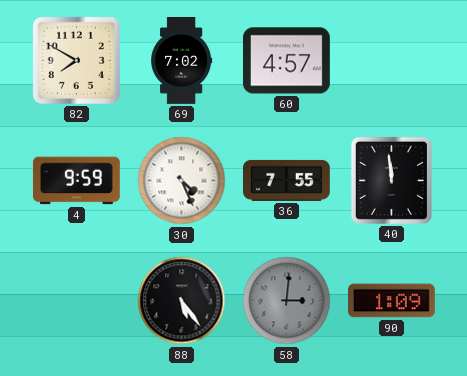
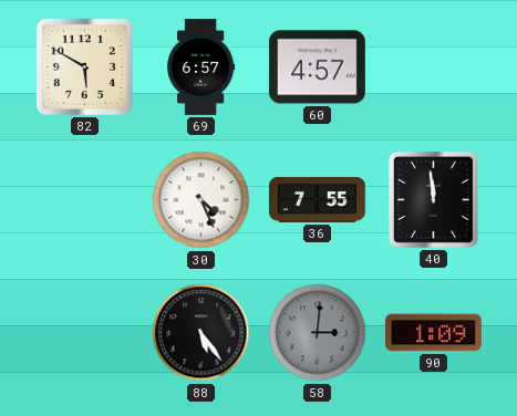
82: 7:50 -> 5:50
69: 7:02 -> 6:57
4: 9:59 -> none
